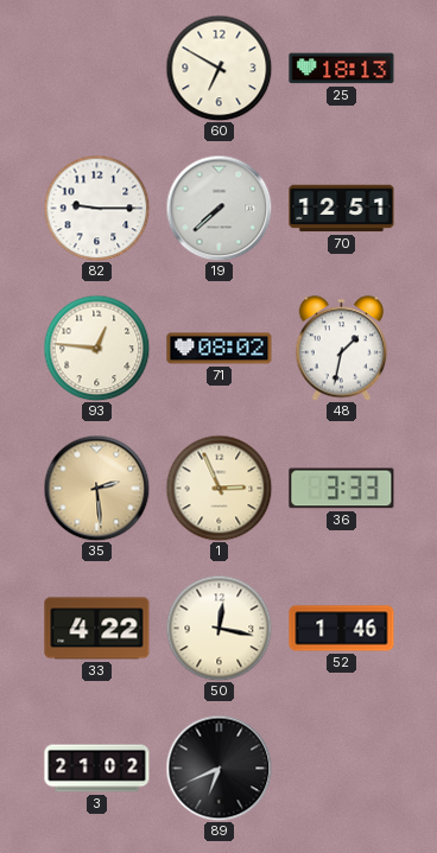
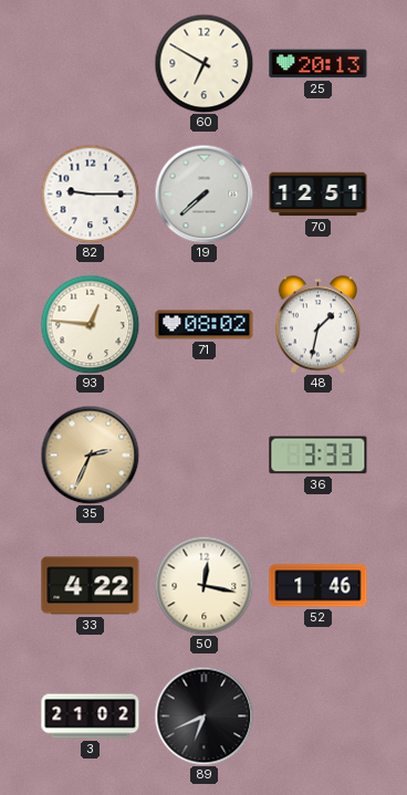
25: 18:13 -> 20:13
35: 2:29 -> 2:34
1: 2:56 -> none
